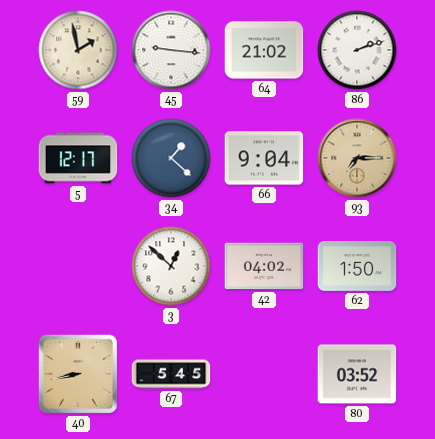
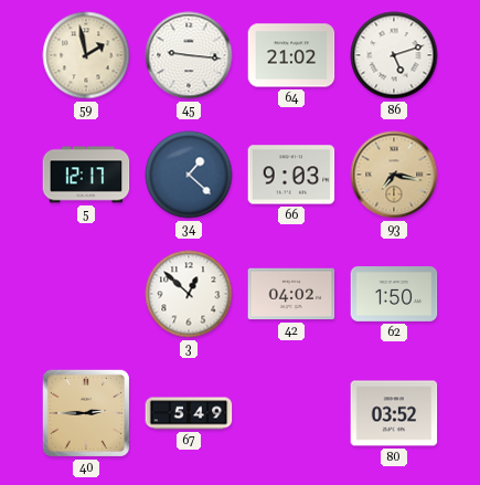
86: 2:12 -> 5:12
66: 9:04 -> 9:03
93: 7:15 -> 7:17
40: 8:43 -> 2:45
67: 5:45 -> 5:49
